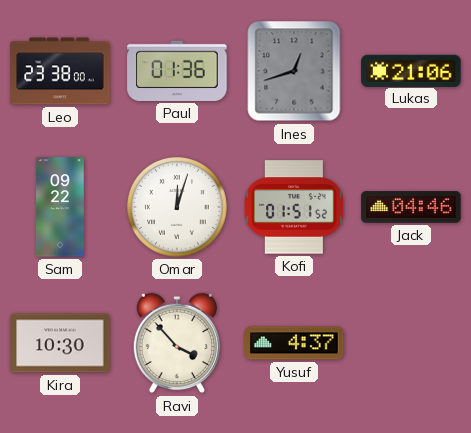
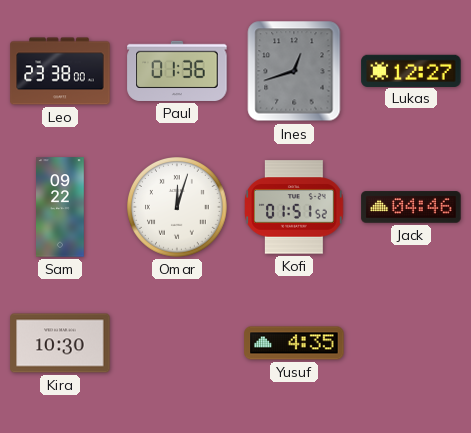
Lukas: 21:06 -> 12:27
Ravi: 3:53 -> none
Yusuf: 4:37 -> 4:35
